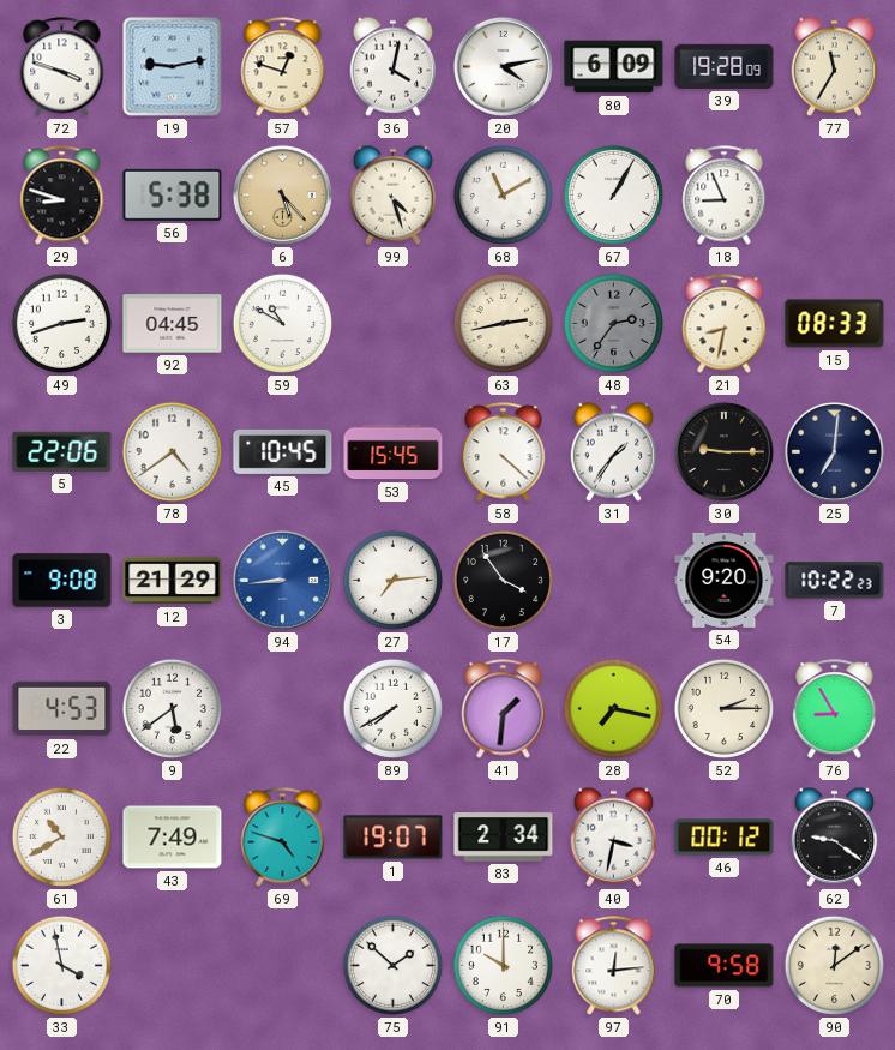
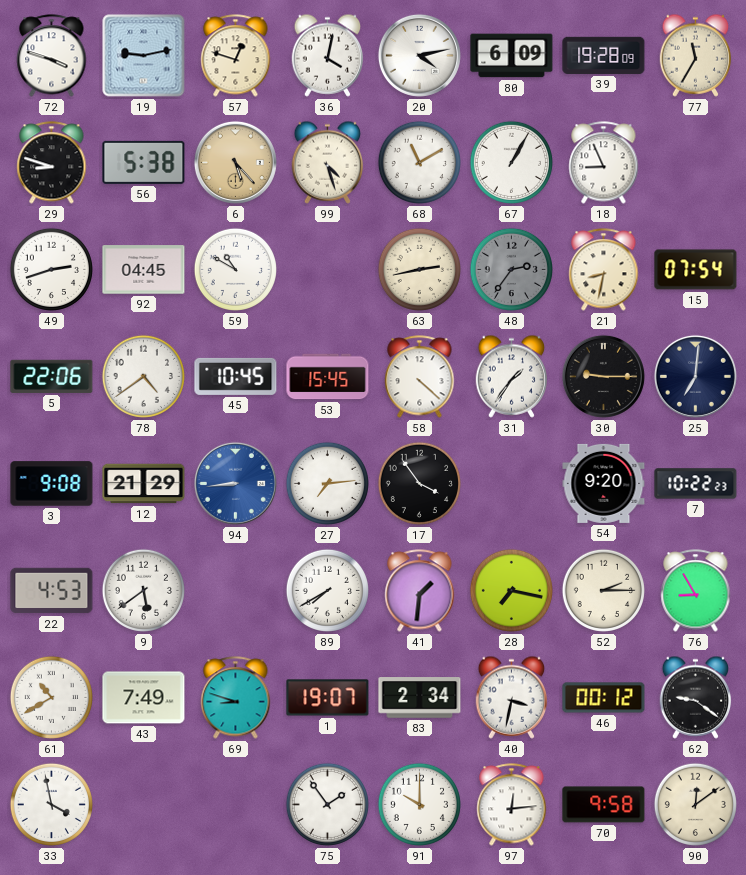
15: 08:33 -> 07:54
69: 4:48 -> 8:48
75: 1:52 -> 1:54
